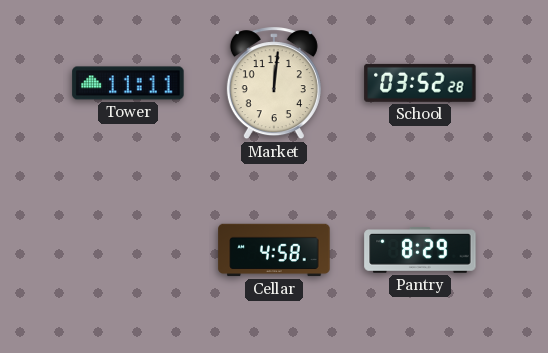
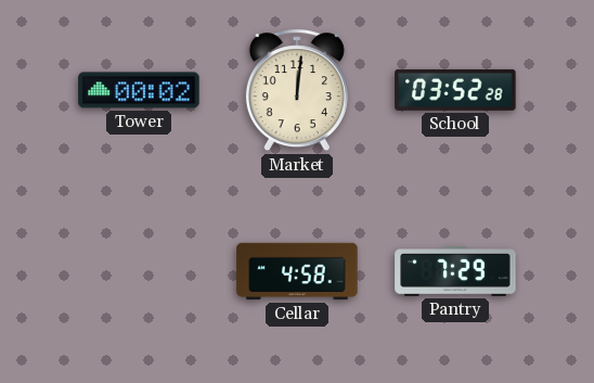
Tower: 11:11 -> 00:02
Pantry: 8:29 -> 7:29
